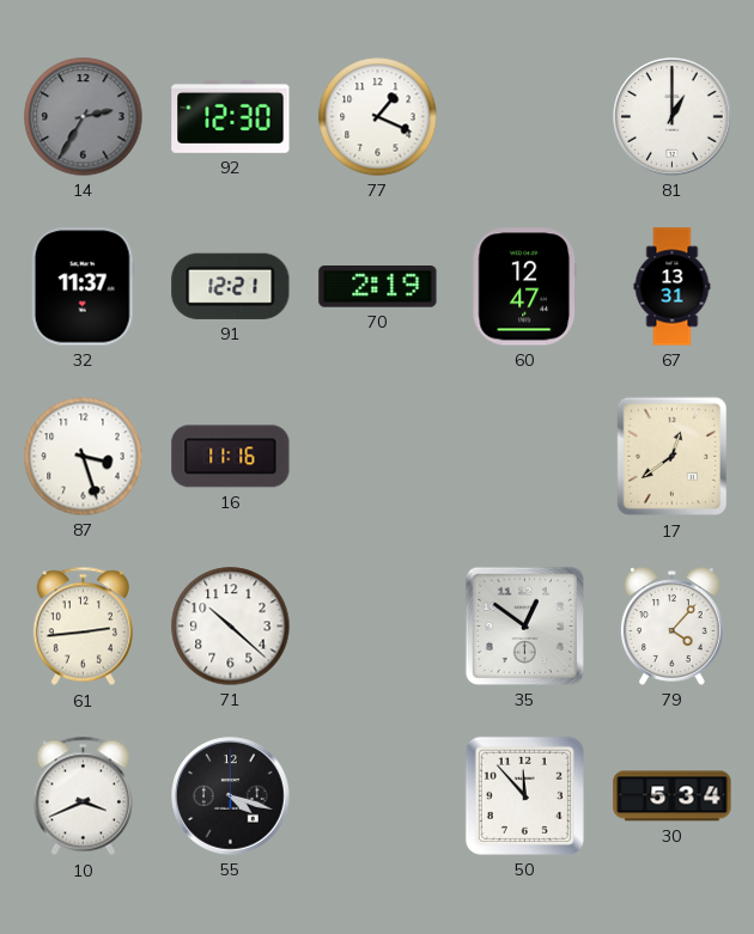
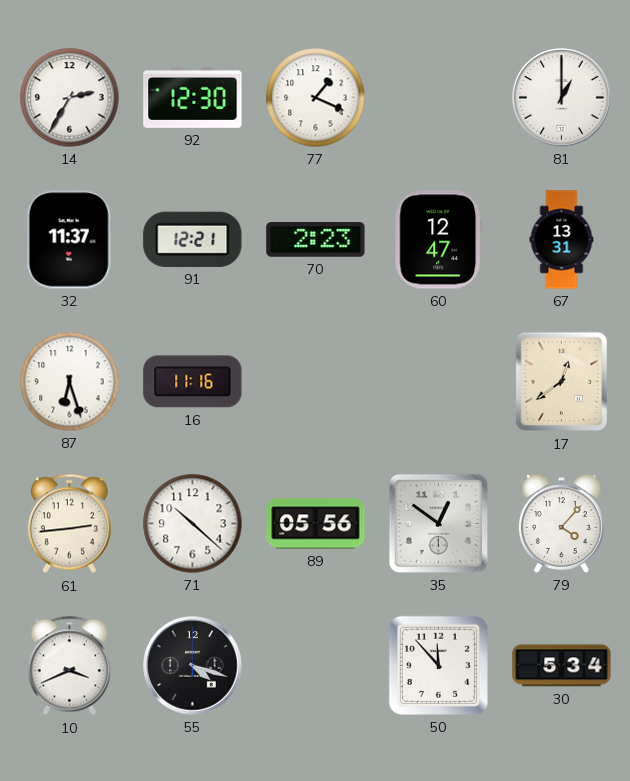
14 dial: grey -> white
70: 2:19 -> 2:23
87: 3:27 -> 6:27
89: none -> 05:56
